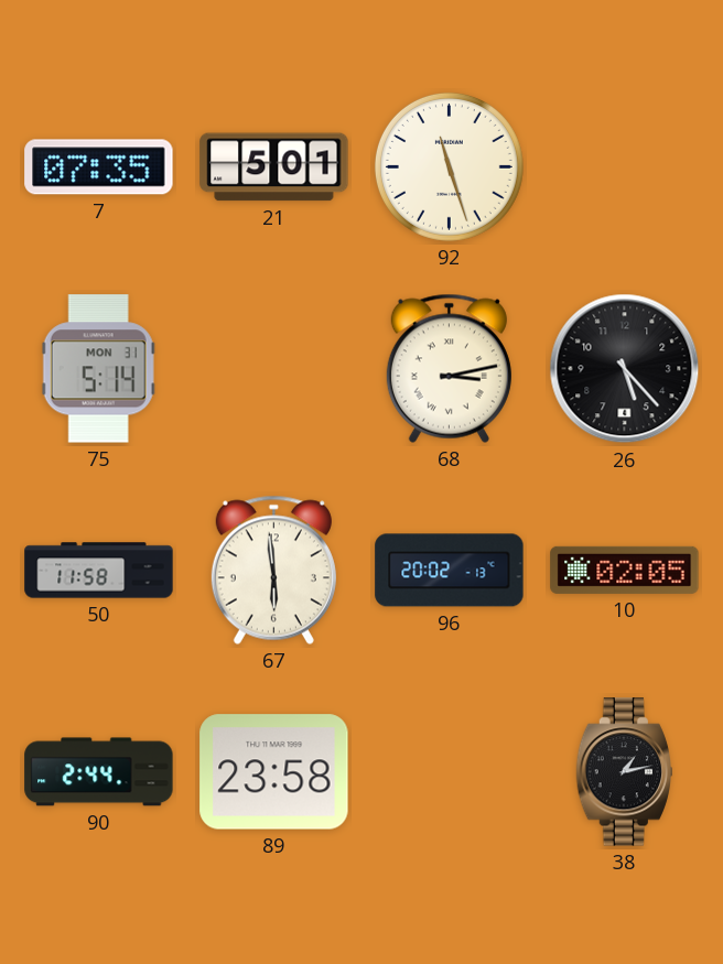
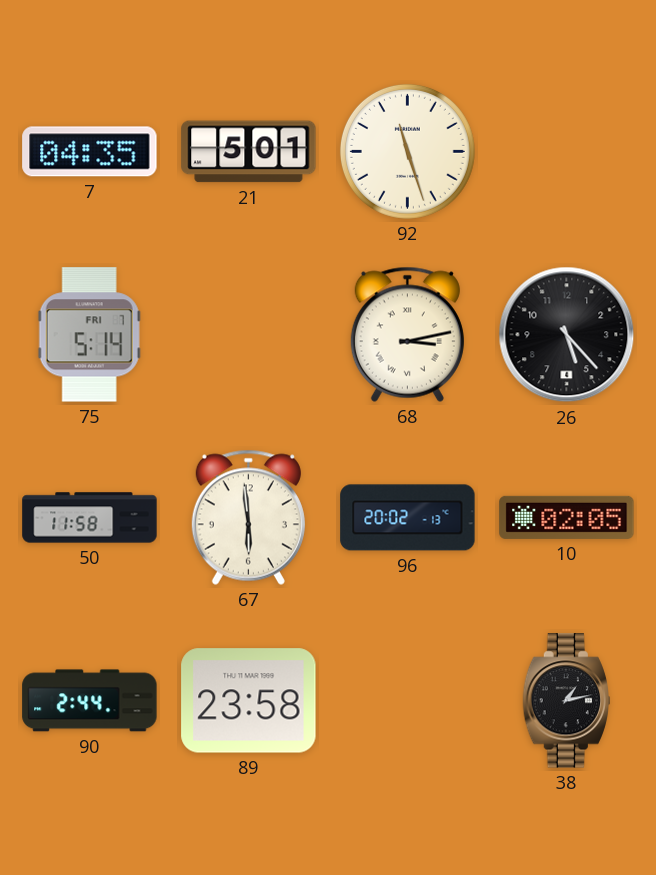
7: 07:35 -> 04:35
75 date: MON 31 -> FRI 7
